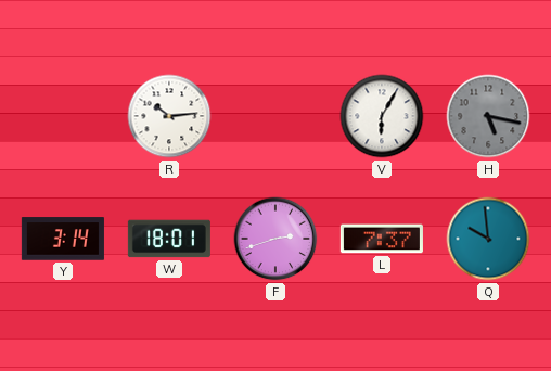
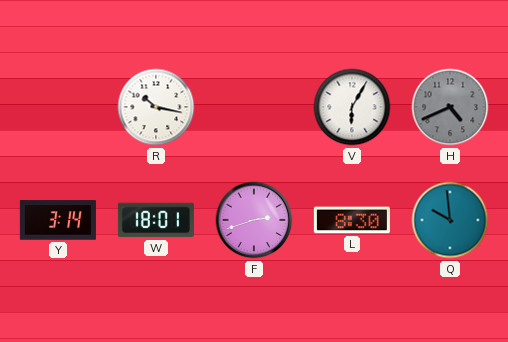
R: 10:14 -> 10:17
H: 5:17 -> 4:41
L: 7:37 -> 8:30
